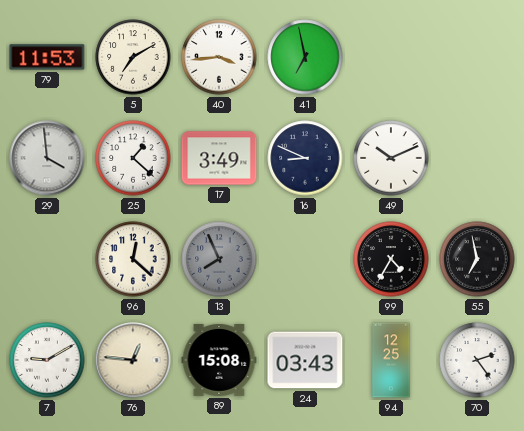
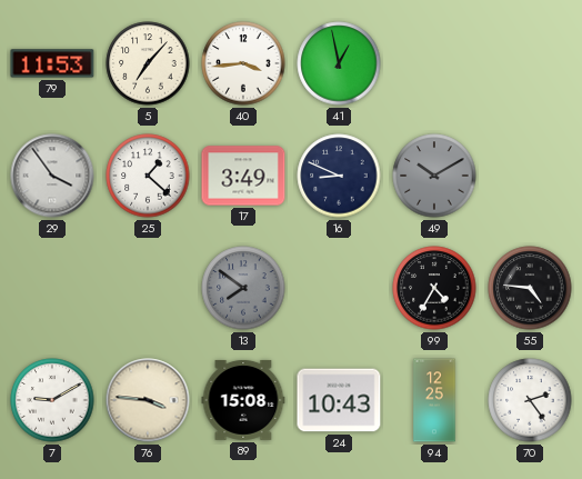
5: 7:10 -> 7:07
41: 6:58 -> 12:58
29: 3:59 -> 3:54
49: 10:11 -> 10:10
49 dial: white -> grey
96: 12:22 -> none
13: 7:56 -> 7:51
55: 6:58 -> 4:46
76: 12:46 -> 3:46
24: 03:43 -> 10:43
